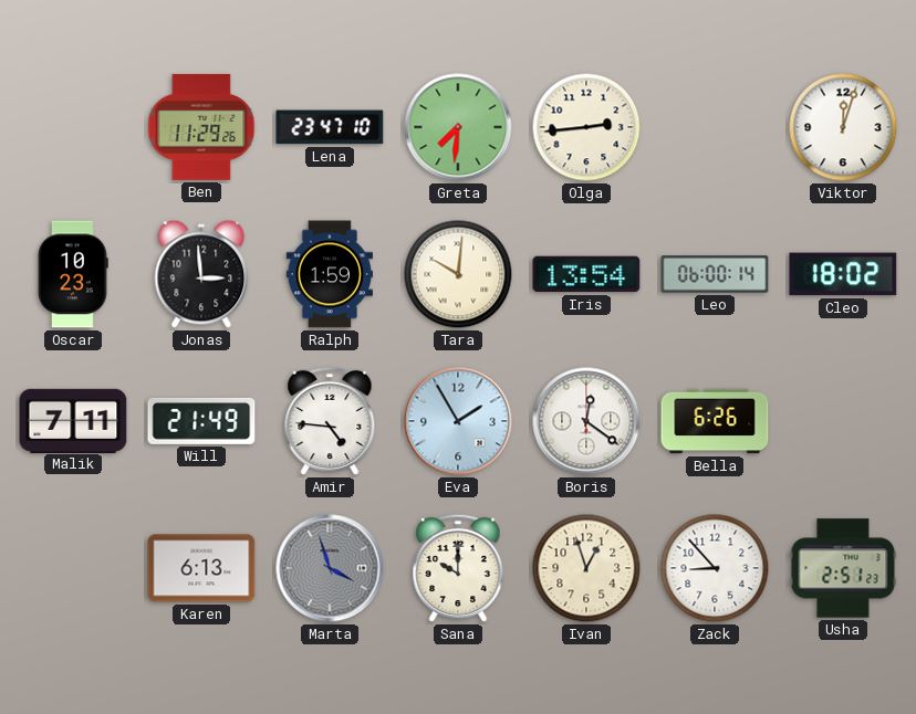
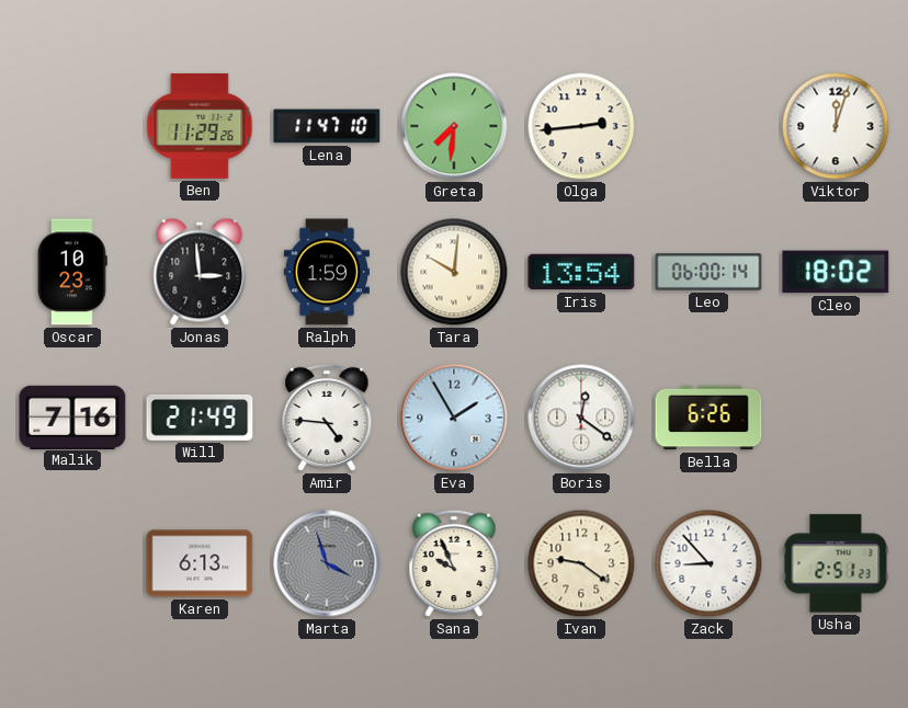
Lena: 23:47 -> 11:47
Malik: 7:11 -> 7:16
Sana: 10:00 -> 9:56
Ivan: 12:57 -> 9:21
